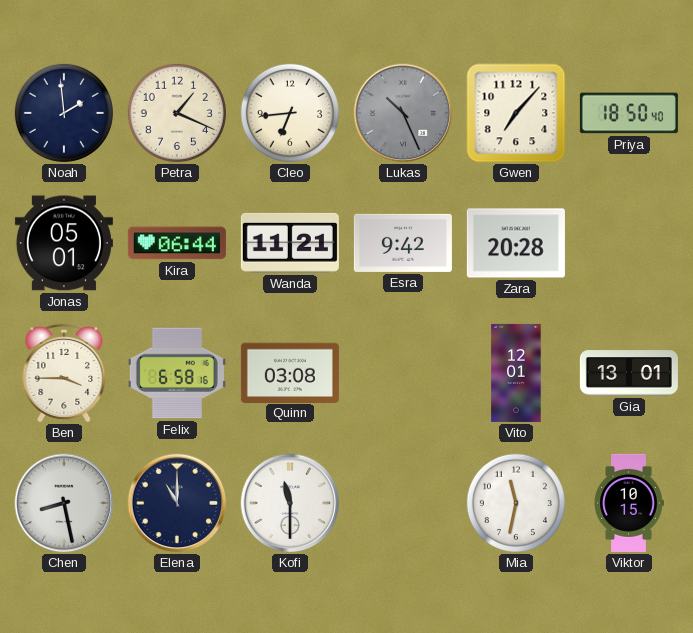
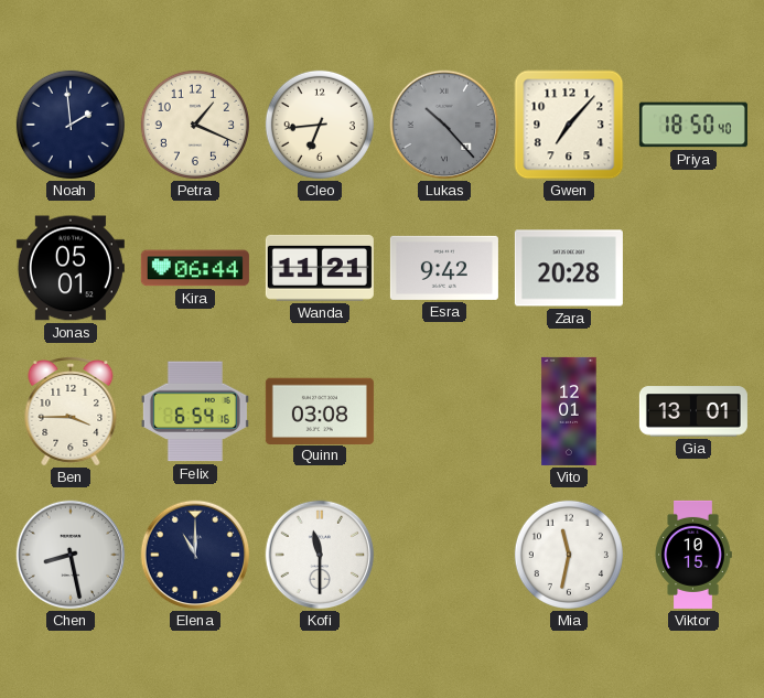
Lukas: 10:26 -> 10:23
Felix: 6:58 -> 6:54
